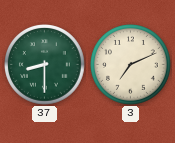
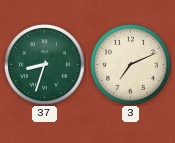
37: 8:30 -> 8:33
